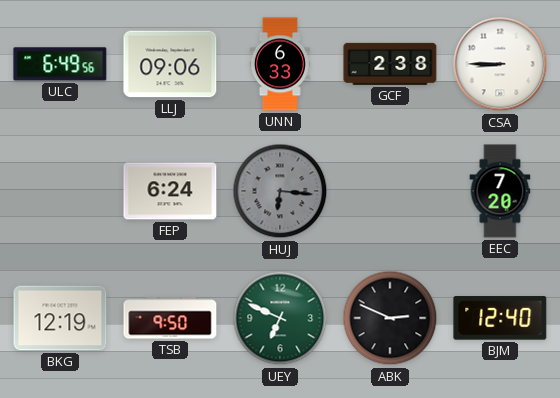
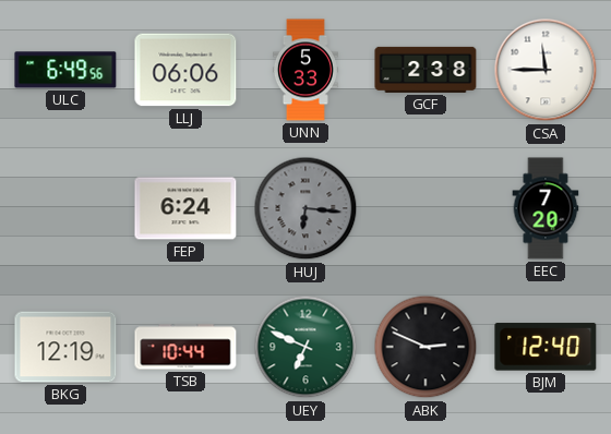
LLJ: 09:06 -> 06:06
UNN: 6:33 -> 5:33
CSA: 8:45 -> 11:45
TSB: 9:50 -> 10:44
